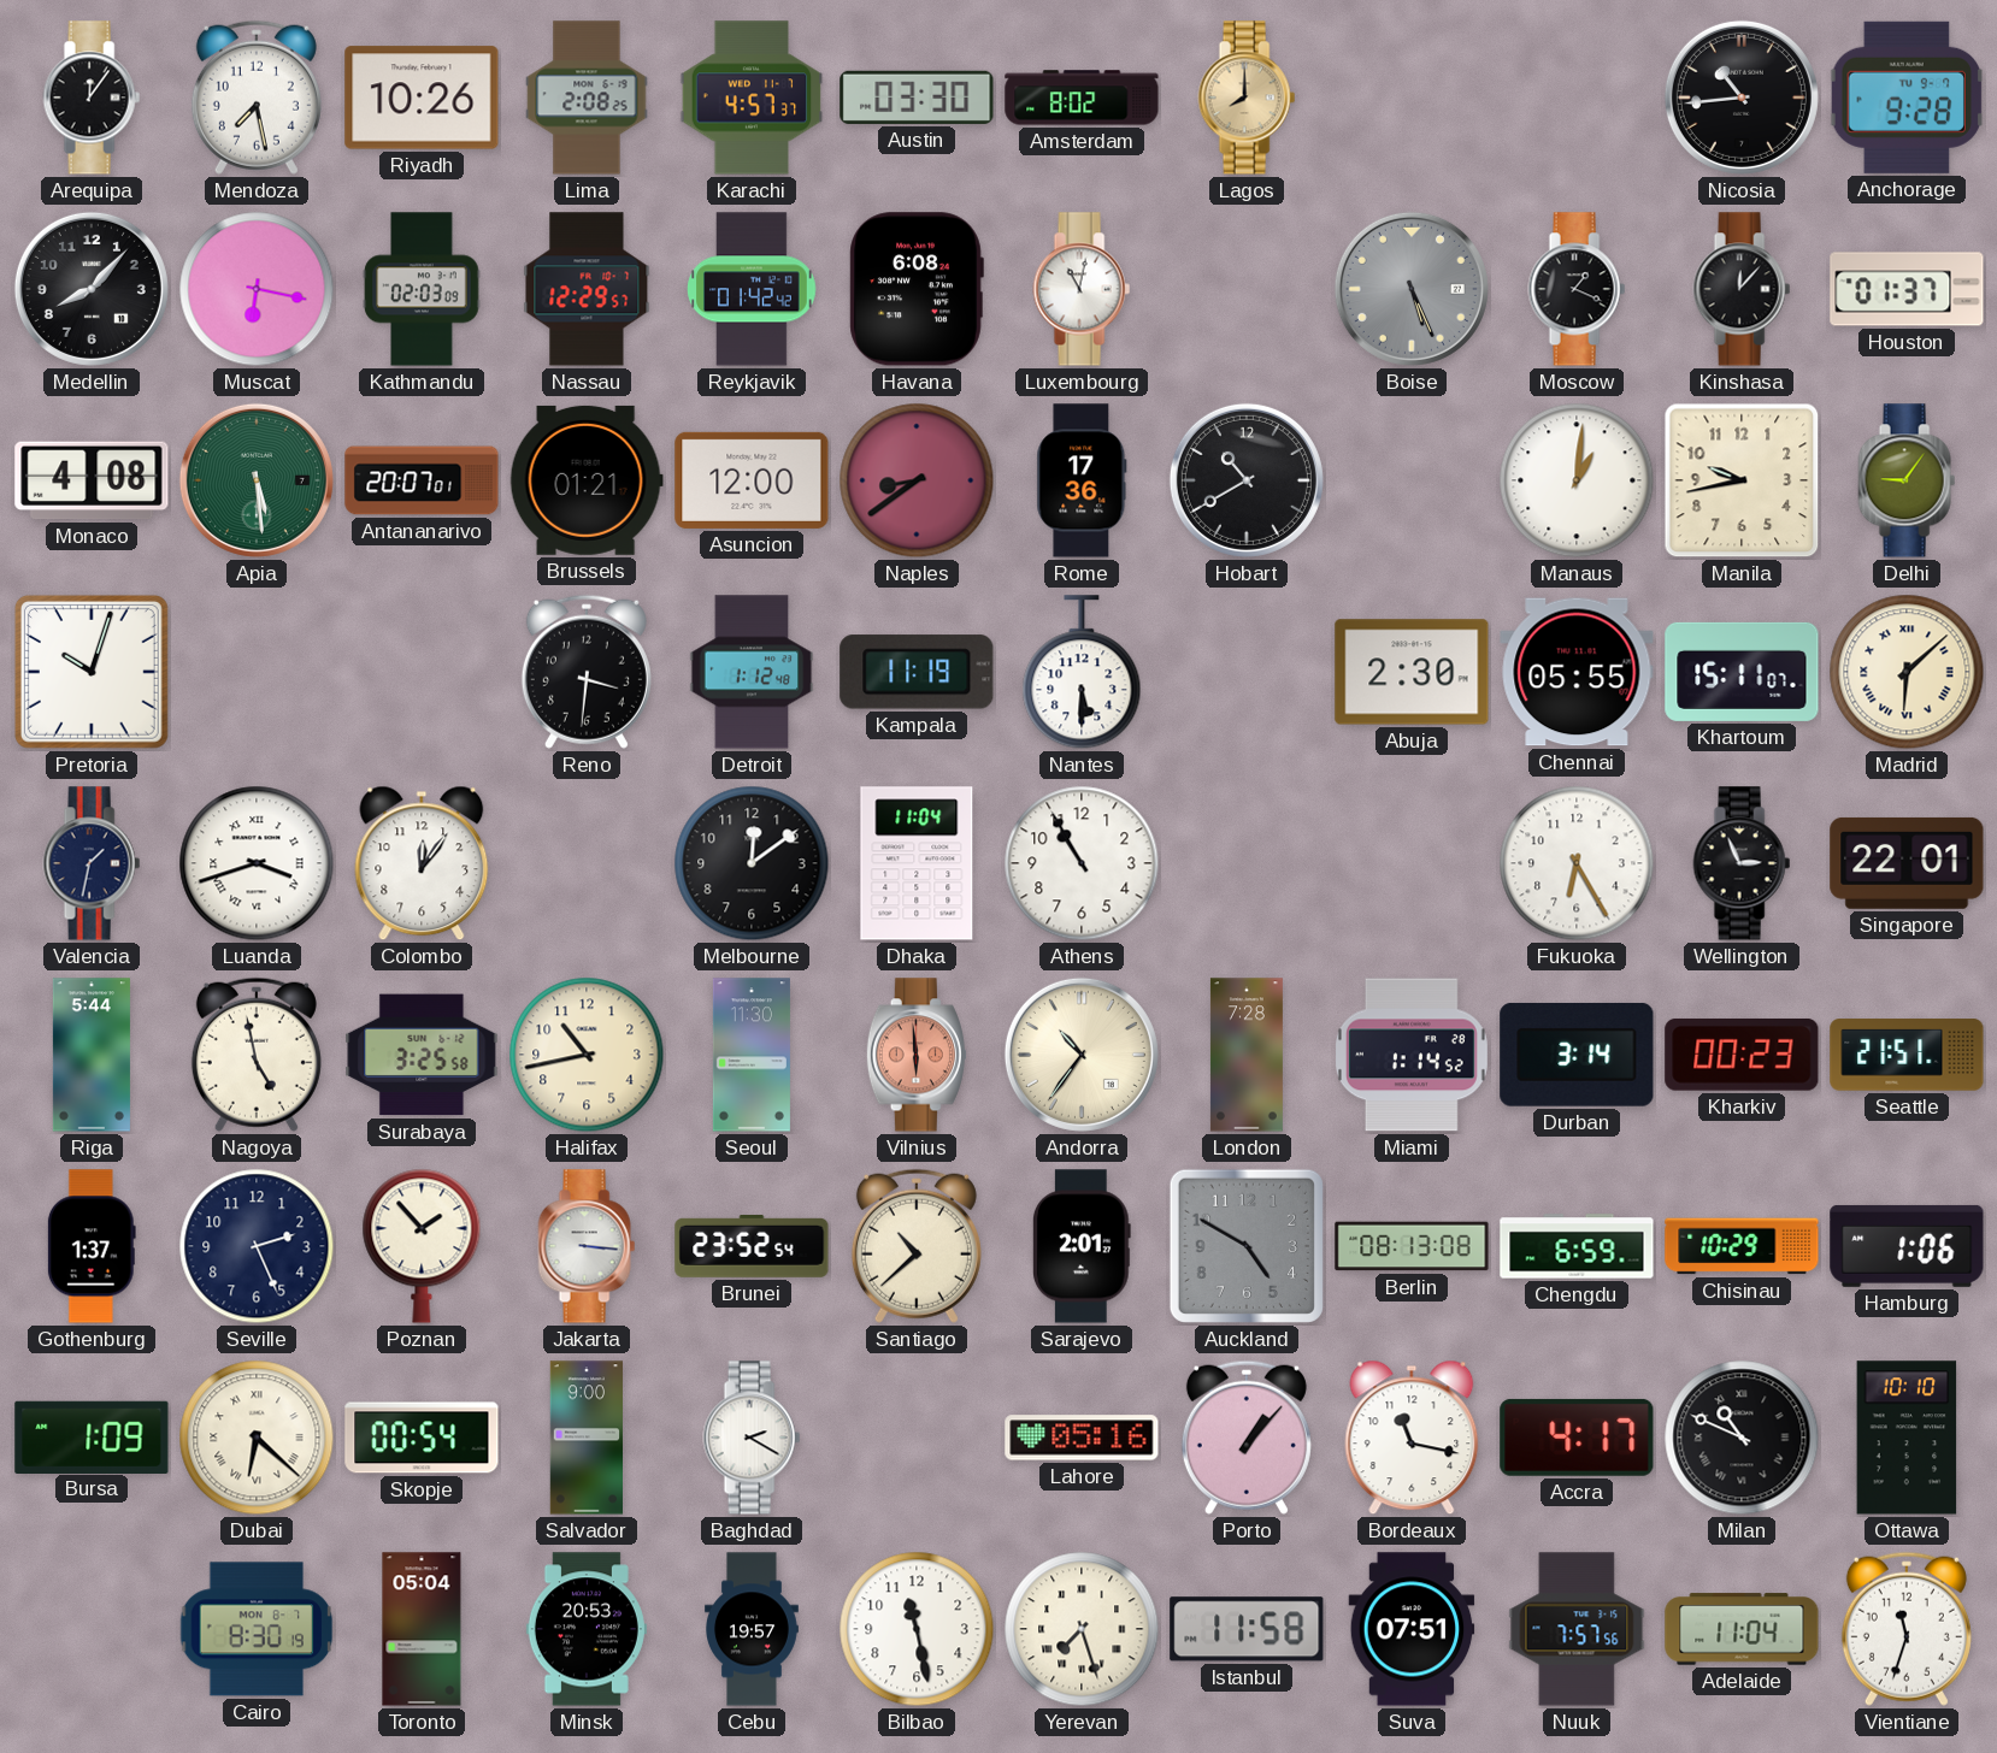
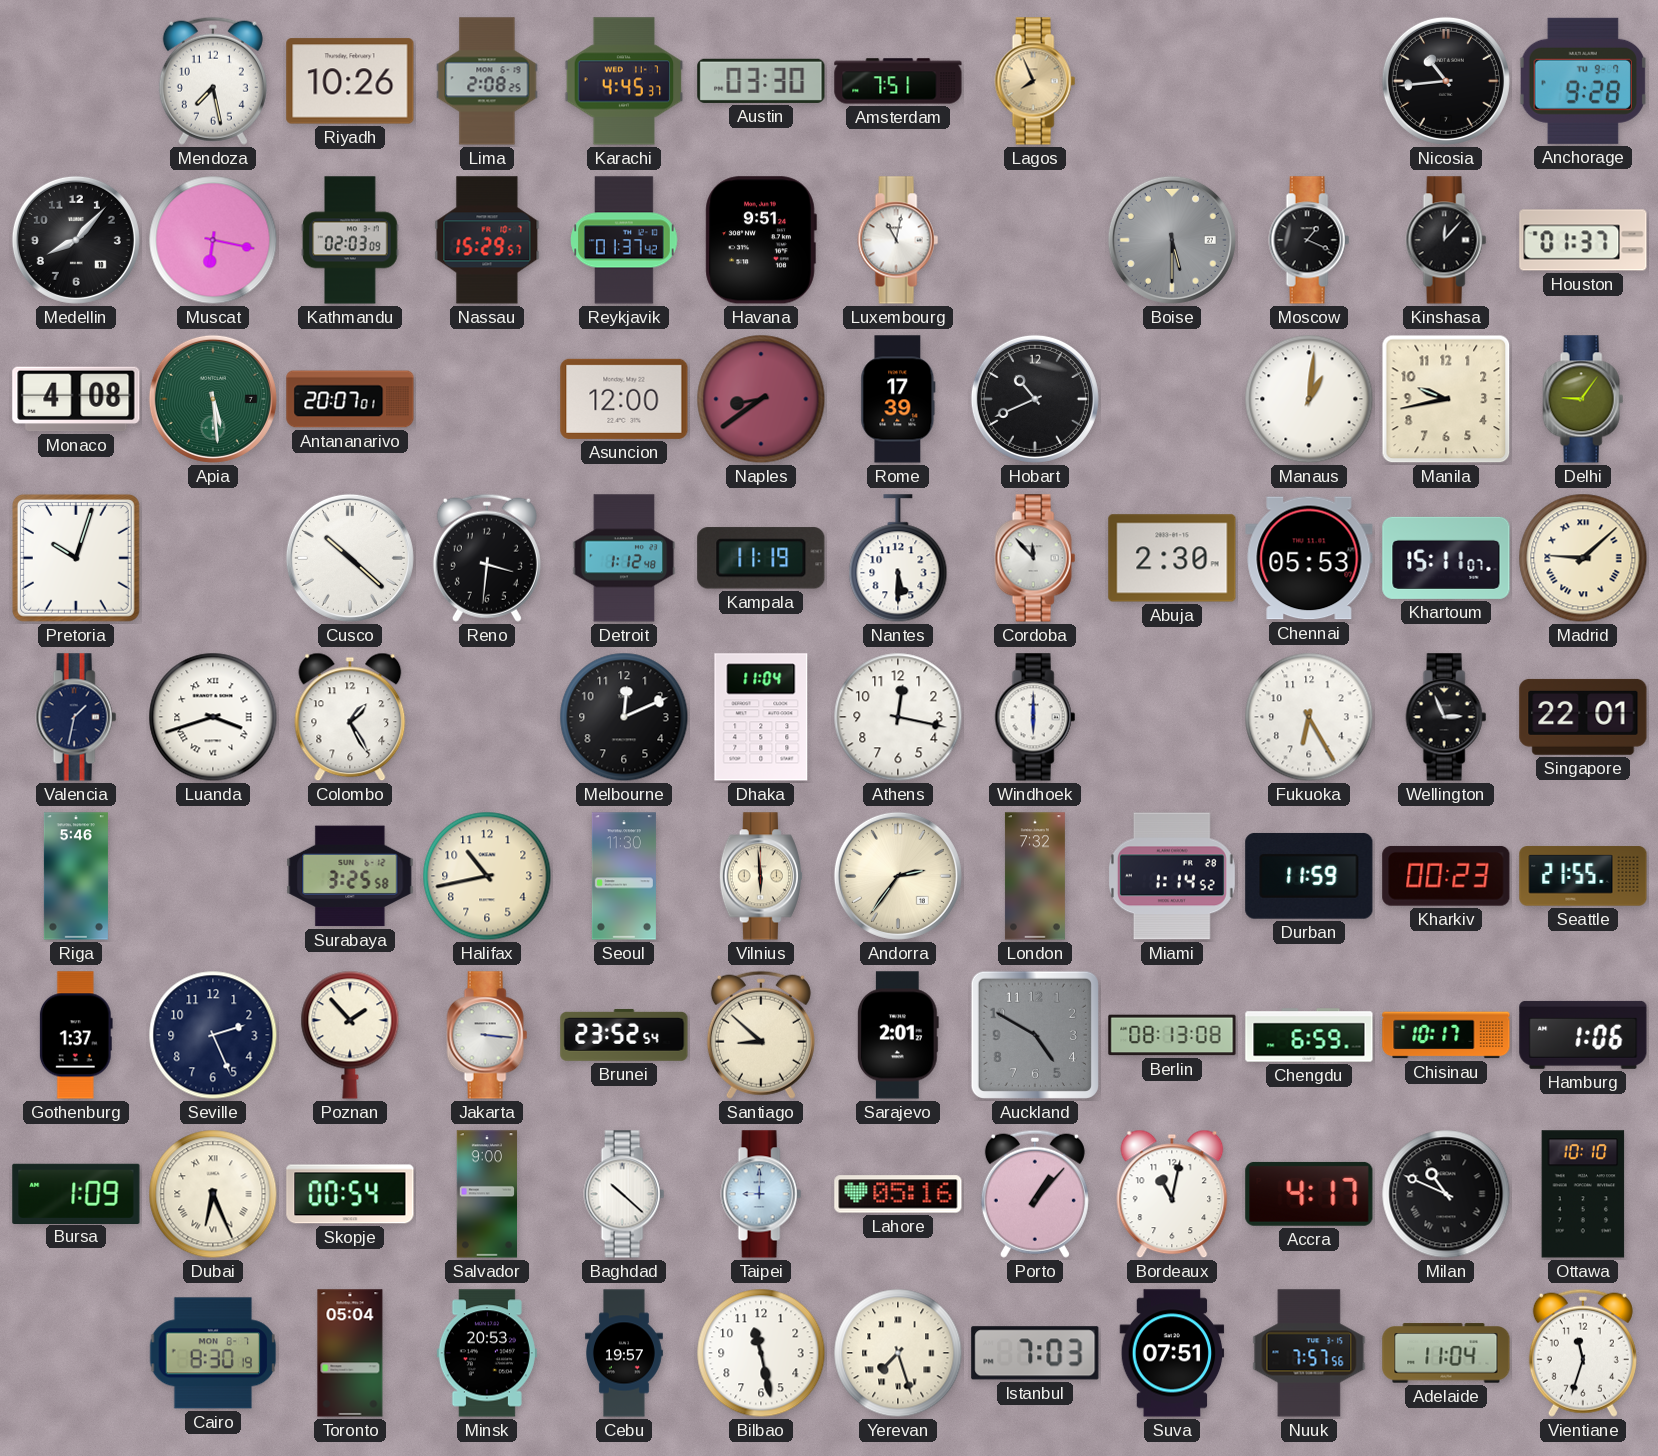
Arequipa: 12:06 -> none
Karachi: 4:57 -> 4:45
Amsterdam: 8:02 -> 7:51
Lagos: 8:00 -> 7:56
Nassau: 12:29 -> 15:29
Reykjavik: 01:42 -> 01:37
Havana: 6:08 -> 9:51
Boise: 5:26 -> 5:30
Brussels: 01:21 -> none
Rome: 17:36 -> 17:39
Hobart: 10:40 -> 10:41
Cusco: none -> 10:22
Cordoba: none -> 11:53
Chennai: 05:55 -> 05:53
Madrid: 6:08 -> 9:08
Colombo: 12:06 -> 1:25
Melbourne: 12:09 -> 12:11
Athens: 10:55 -> 12:17
Windhoek: none -> 6:00
Riga: 5:44 -> 5:46
Nagoya: 4:58 -> none
Vilnius dial: salmon -> cream
Andorra: 10:36 -> 2:36
London: 7:28 -> 7:32
Durban: 3:14 -> 11:59
Seattle: 21:51 -> 21:55
Santiago: 10:38 -> 8:52
Chisinau: 10:29 -> 10:17
Dubai: 6:22 -> 6:26
Baghdad: 2:20 -> 10:22
Taipei: none -> 9:00
Bordeaux: 11:17 -> 11:02
Istanbul: 11:58 -> 7:03
